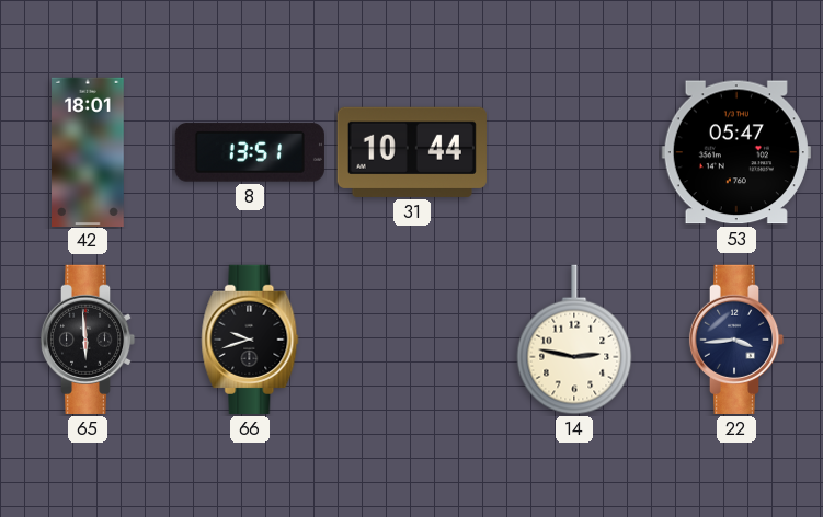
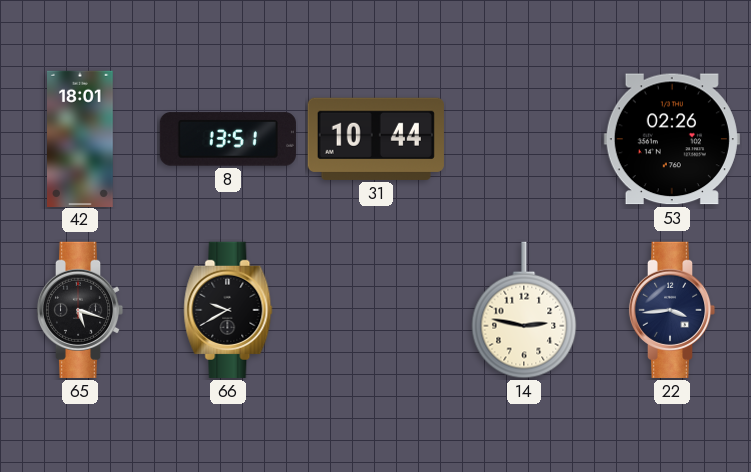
53: 05:47 -> 02:26
65: 5:59 -> 5:18
66: 9:42 -> 9:40
